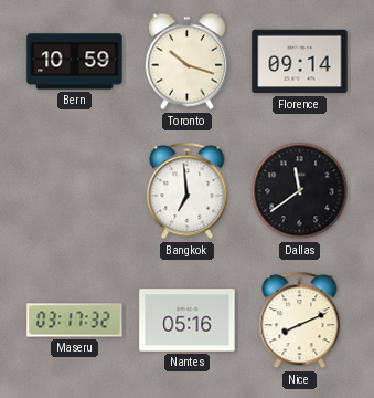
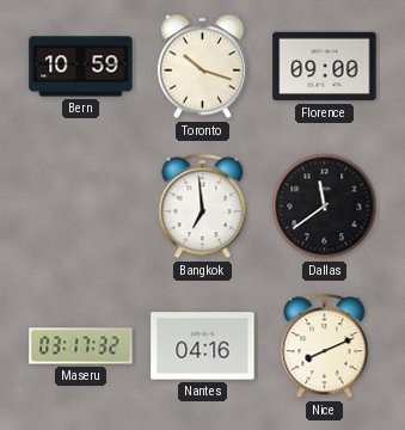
Florence: 09:14 -> 09:00
Nantes: 05:16 -> 04:16
